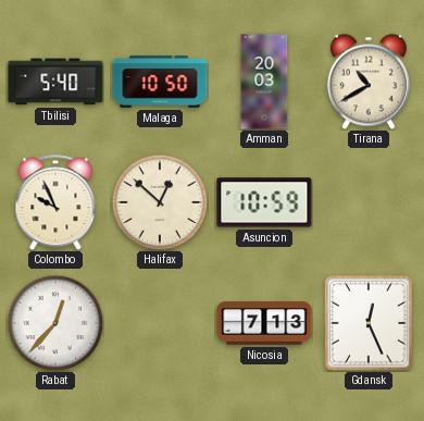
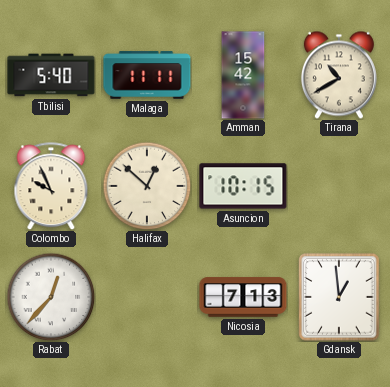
Malaga: 10:50 -> 11:11
Amman: 20:03 -> 15:42
Asuncion: 10:59 -> 10:15
Gdansk: 12:26 -> 12:59
